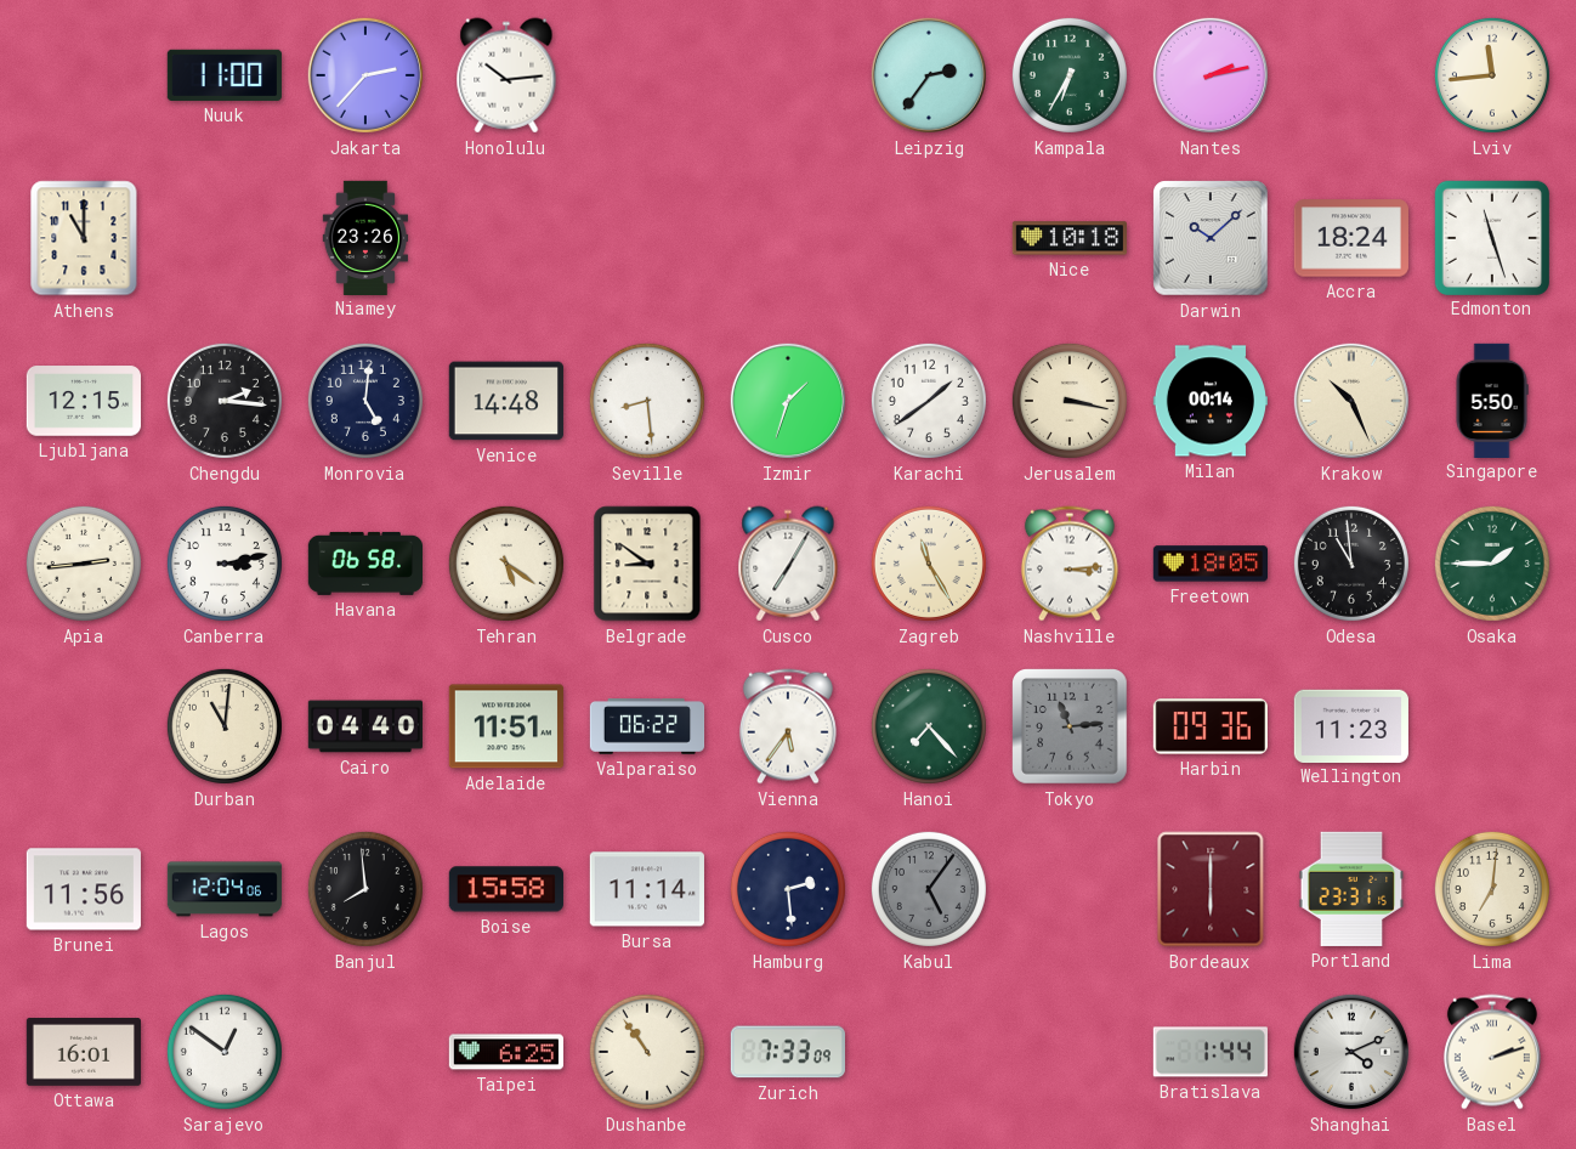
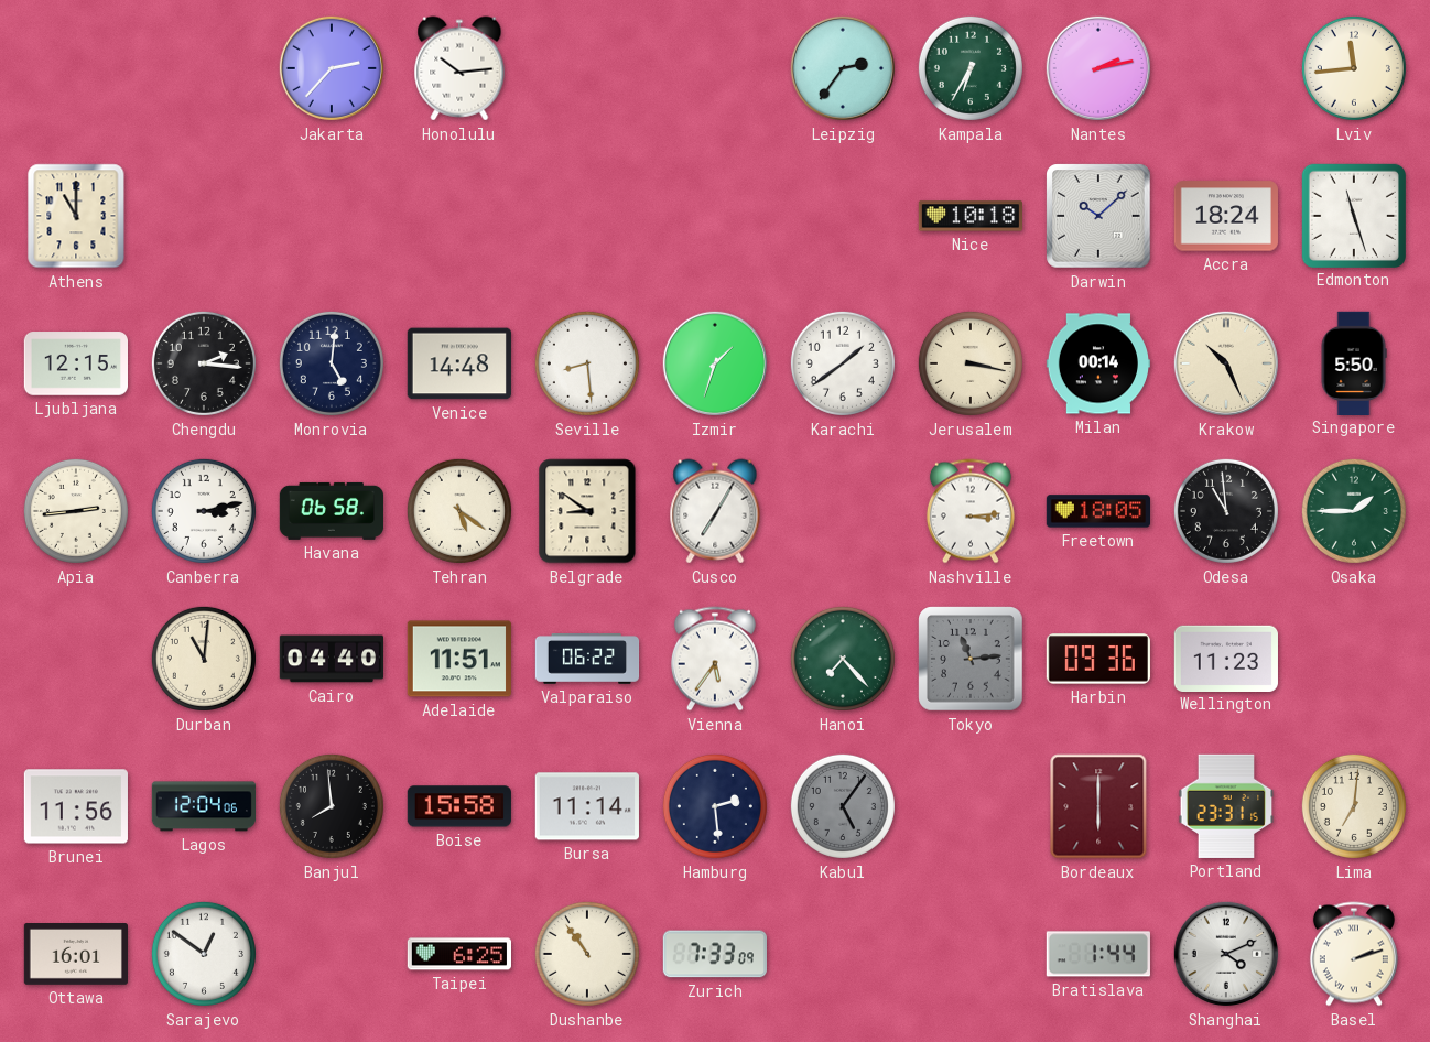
Nuuk: 11:00 -> none
Niamey: 23:26 -> none
Zagreb: 11:25 -> none
